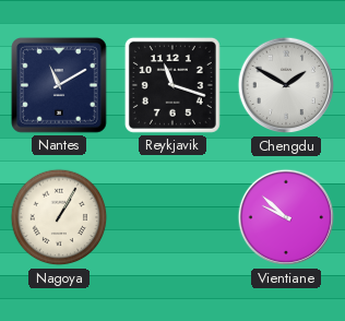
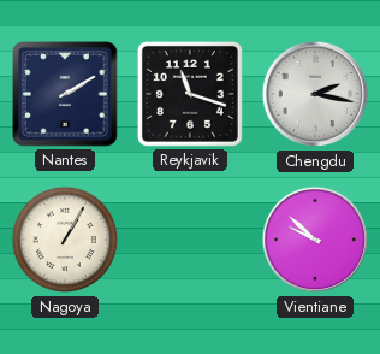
Nantes: 11:10 -> 2:10
Chengdu: 1:50 -> 2:17
